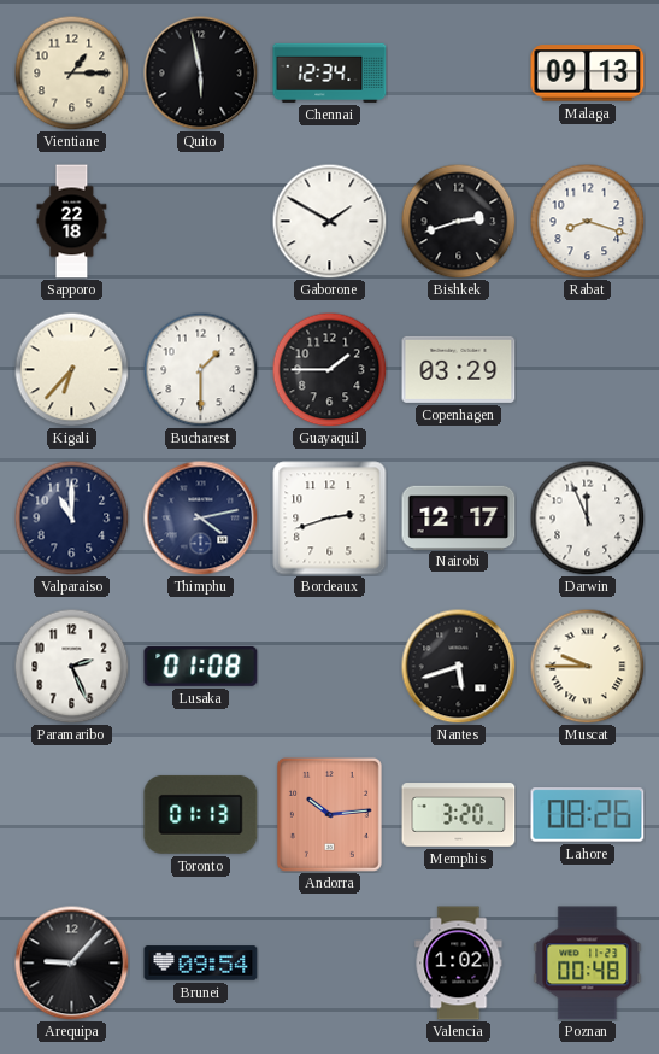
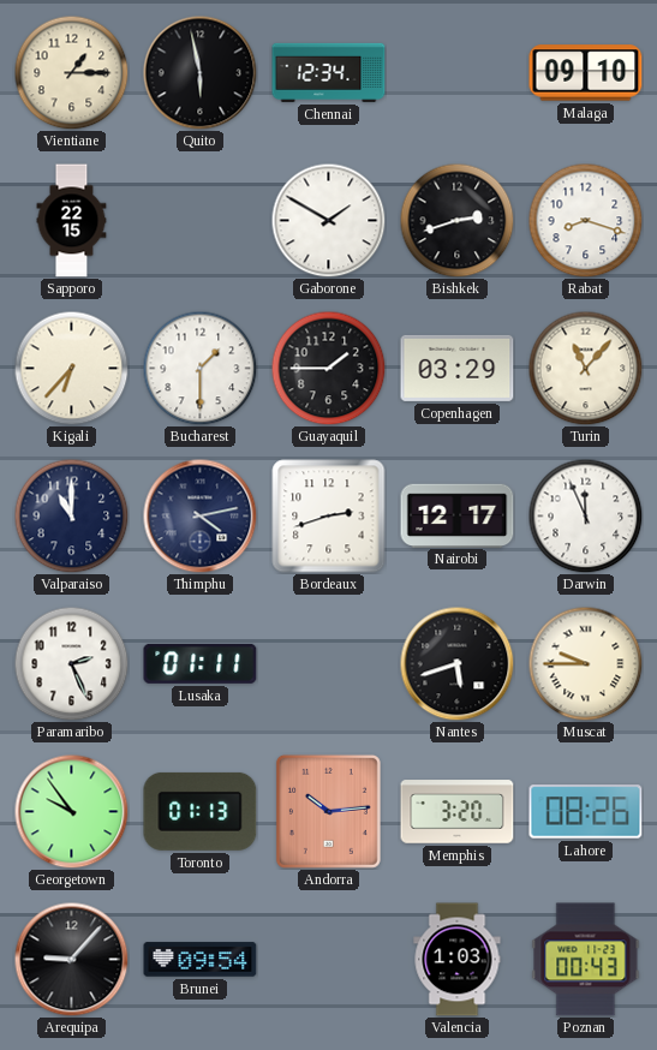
Malaga: 09:13 -> 09:10
Sapporo: 22:18 -> 22:15
Turin: none -> 11:07
Lusaka: 01:08 -> 01:11
Georgetown: none -> 9:54
Valencia: 1:02 -> 1:03
Poznan: 00:48 -> 00:43
